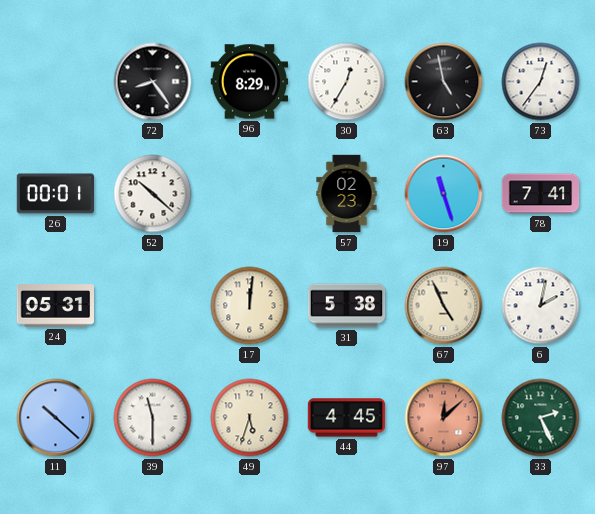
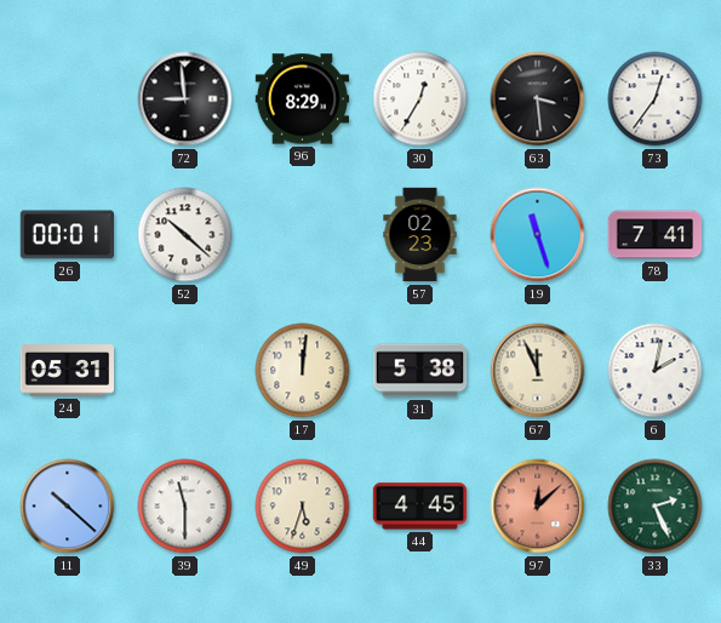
72: 8:24 -> 8:59
63: 4:58 -> 3:29
67: 4:56 -> 11:56
